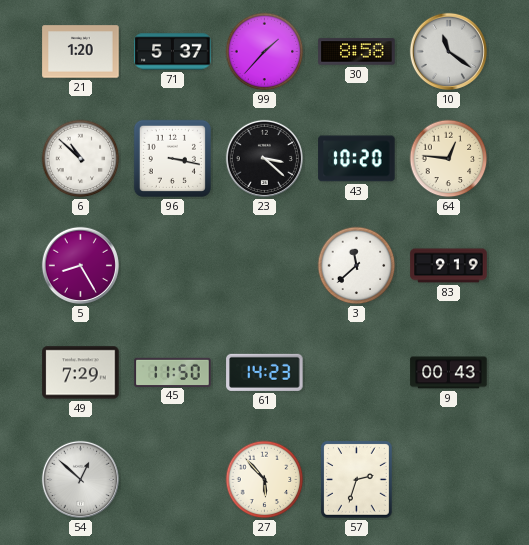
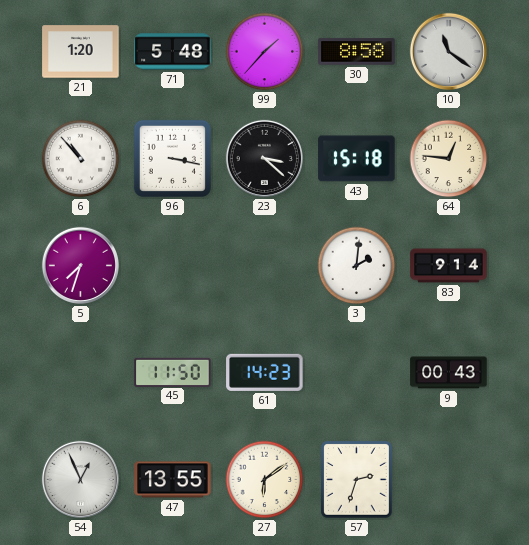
71: 5:37 -> 5:48
6: 10:52 -> 10:53
43: 10:20 -> 15:18
5: 8:25 -> 7:33
3: 11:38 -> 2:01
83: 9:19 -> 9:14
49: 7:29 -> none
54: 12:52 -> 12:56
47: none -> 13:55
27: 5:53 -> 6:09
